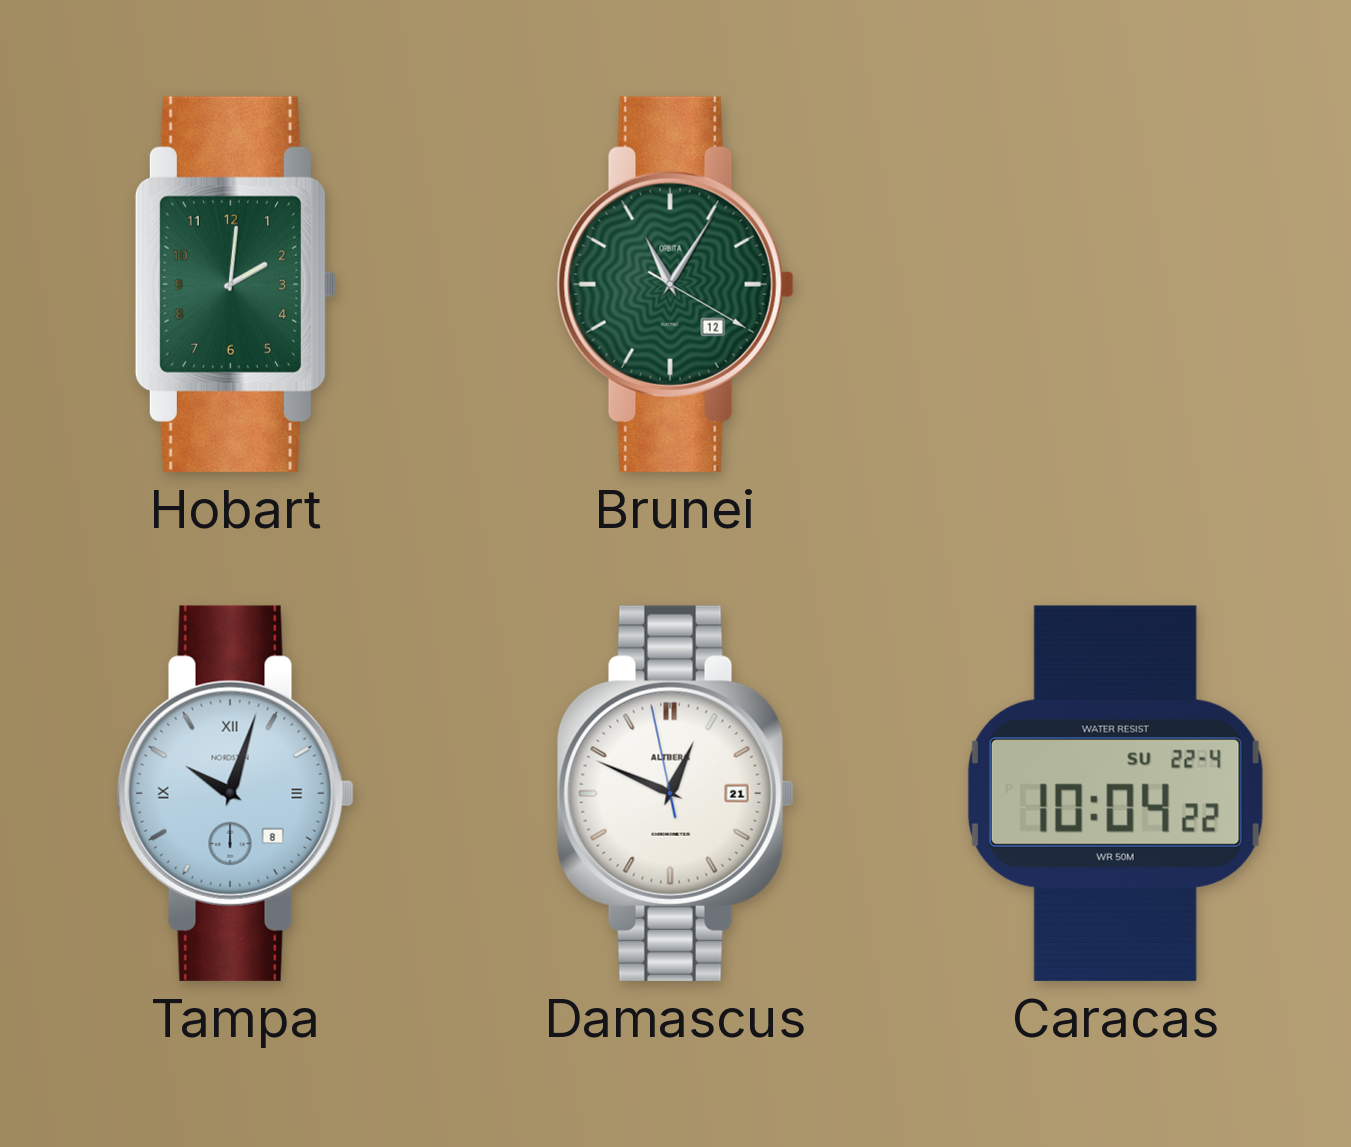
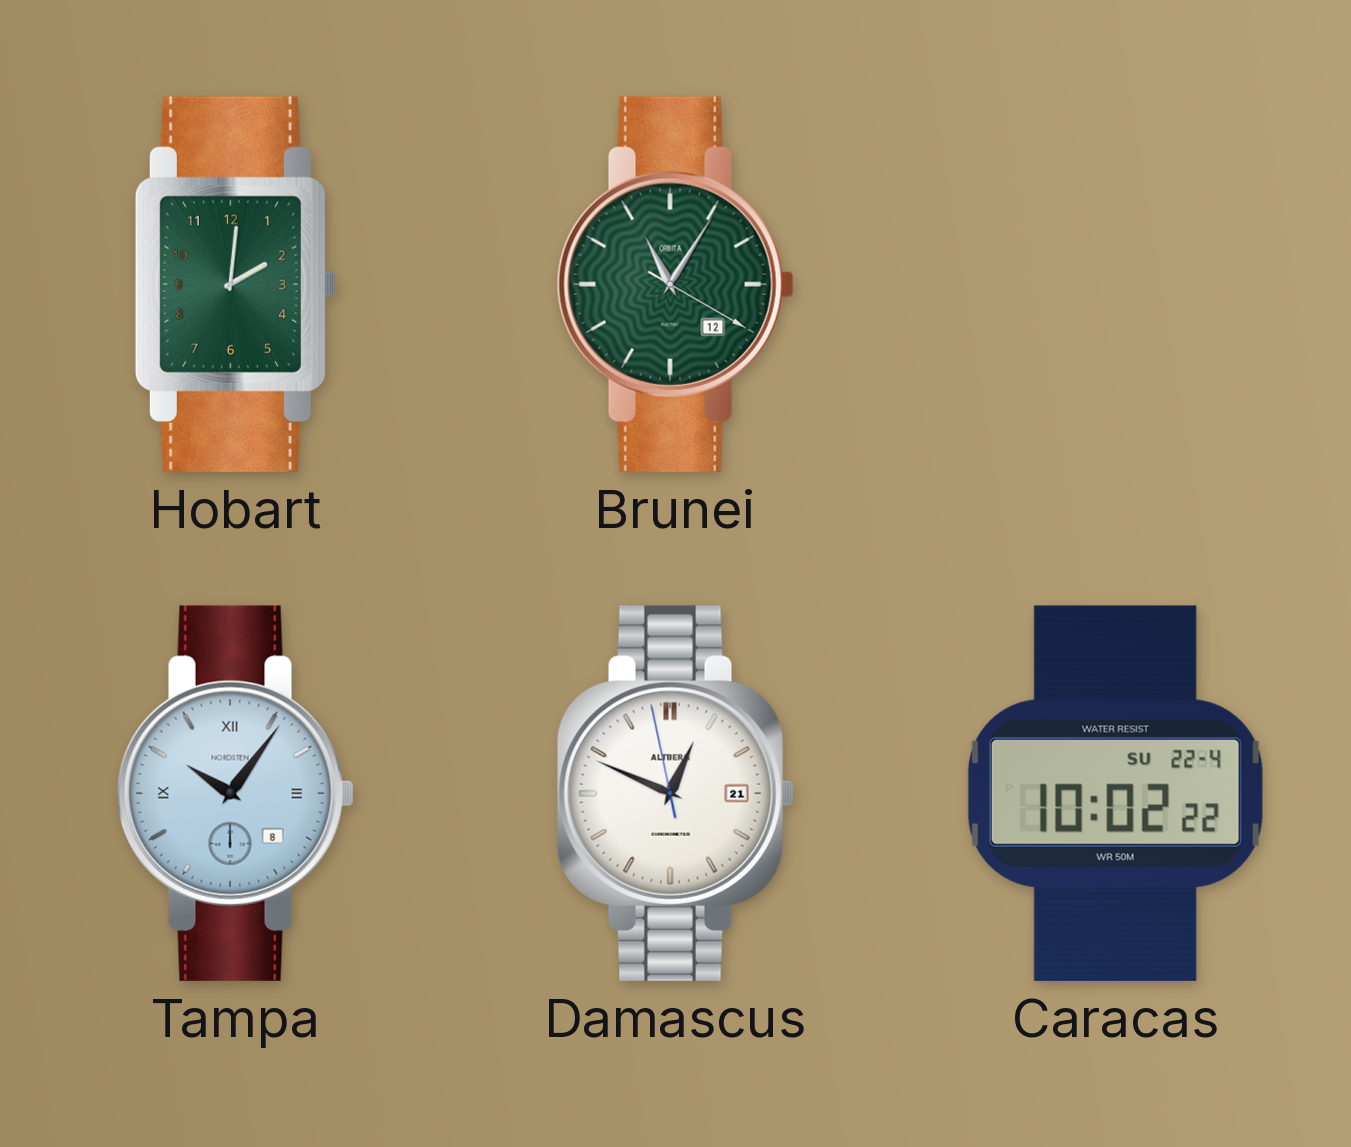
Tampa: 10:03 -> 10:06
Caracas: 10:04 -> 10:02
